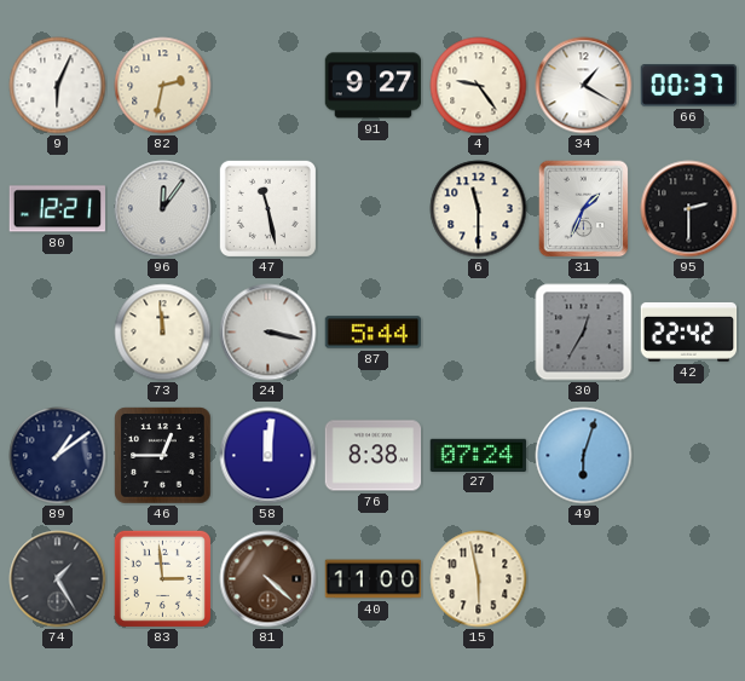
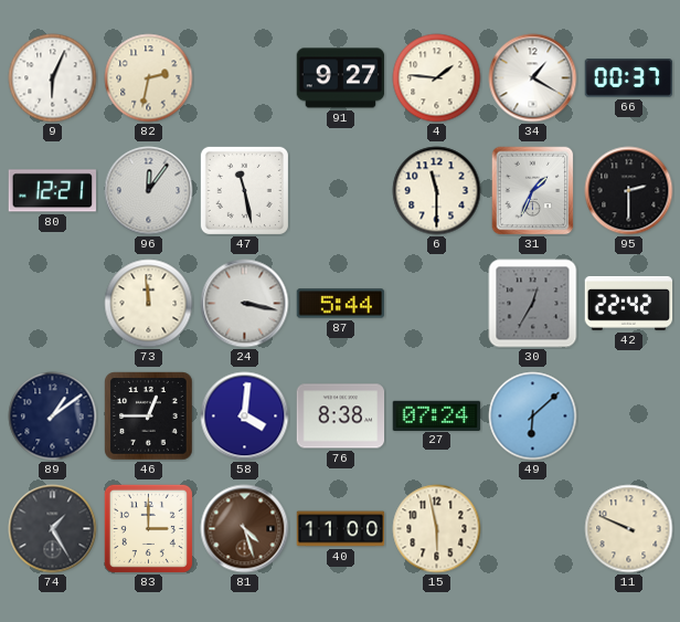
4: 9:24 -> 1:46
58: 12:01 -> 4:01
49: 6:03 -> 6:08
83: 2:59 -> 3:00
81: 4:22 -> 4:27
11: none -> 9:49
